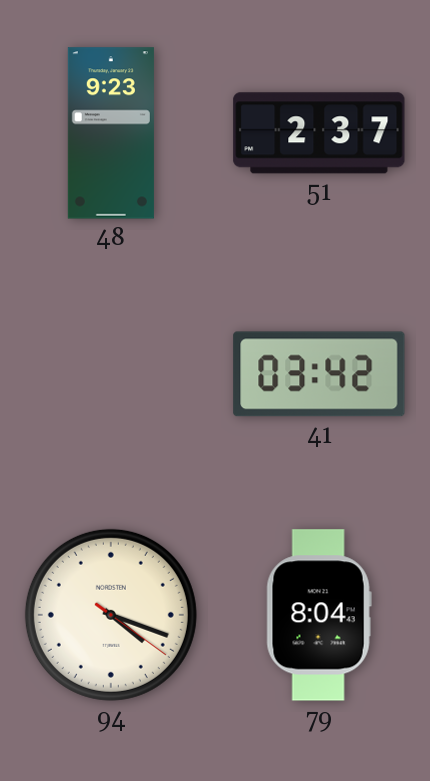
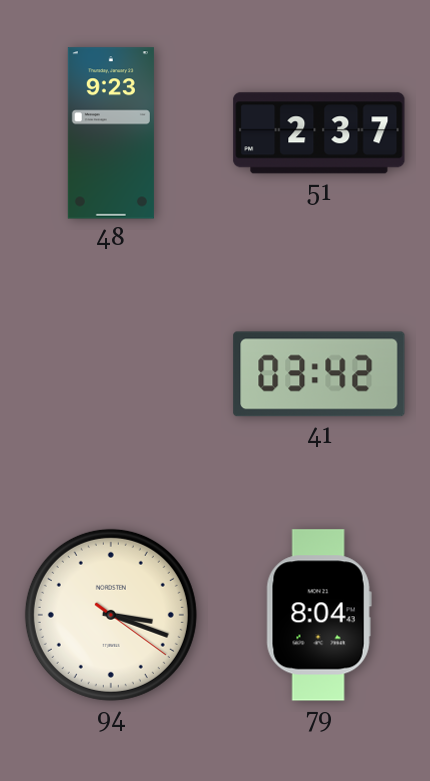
94: 4:18 -> 3:18
